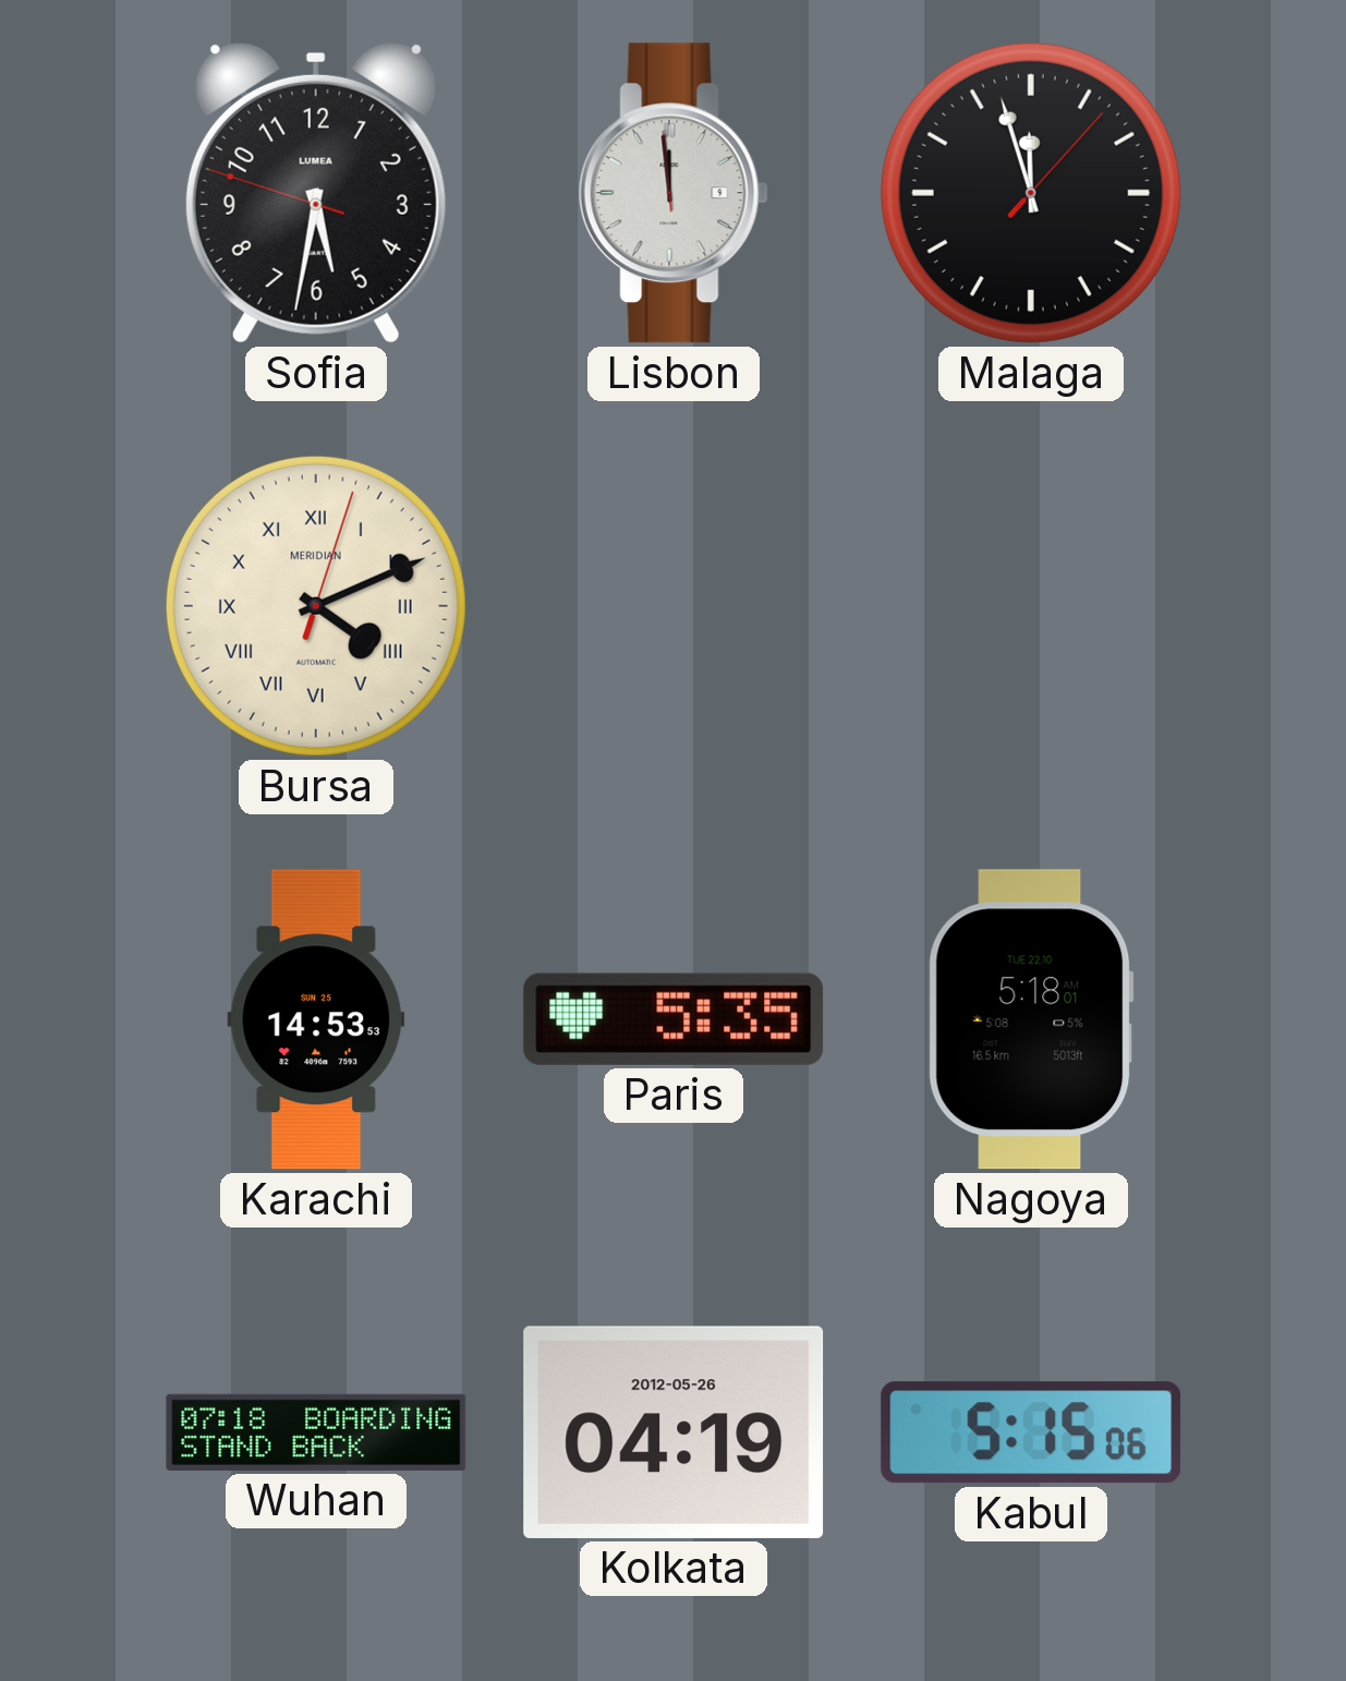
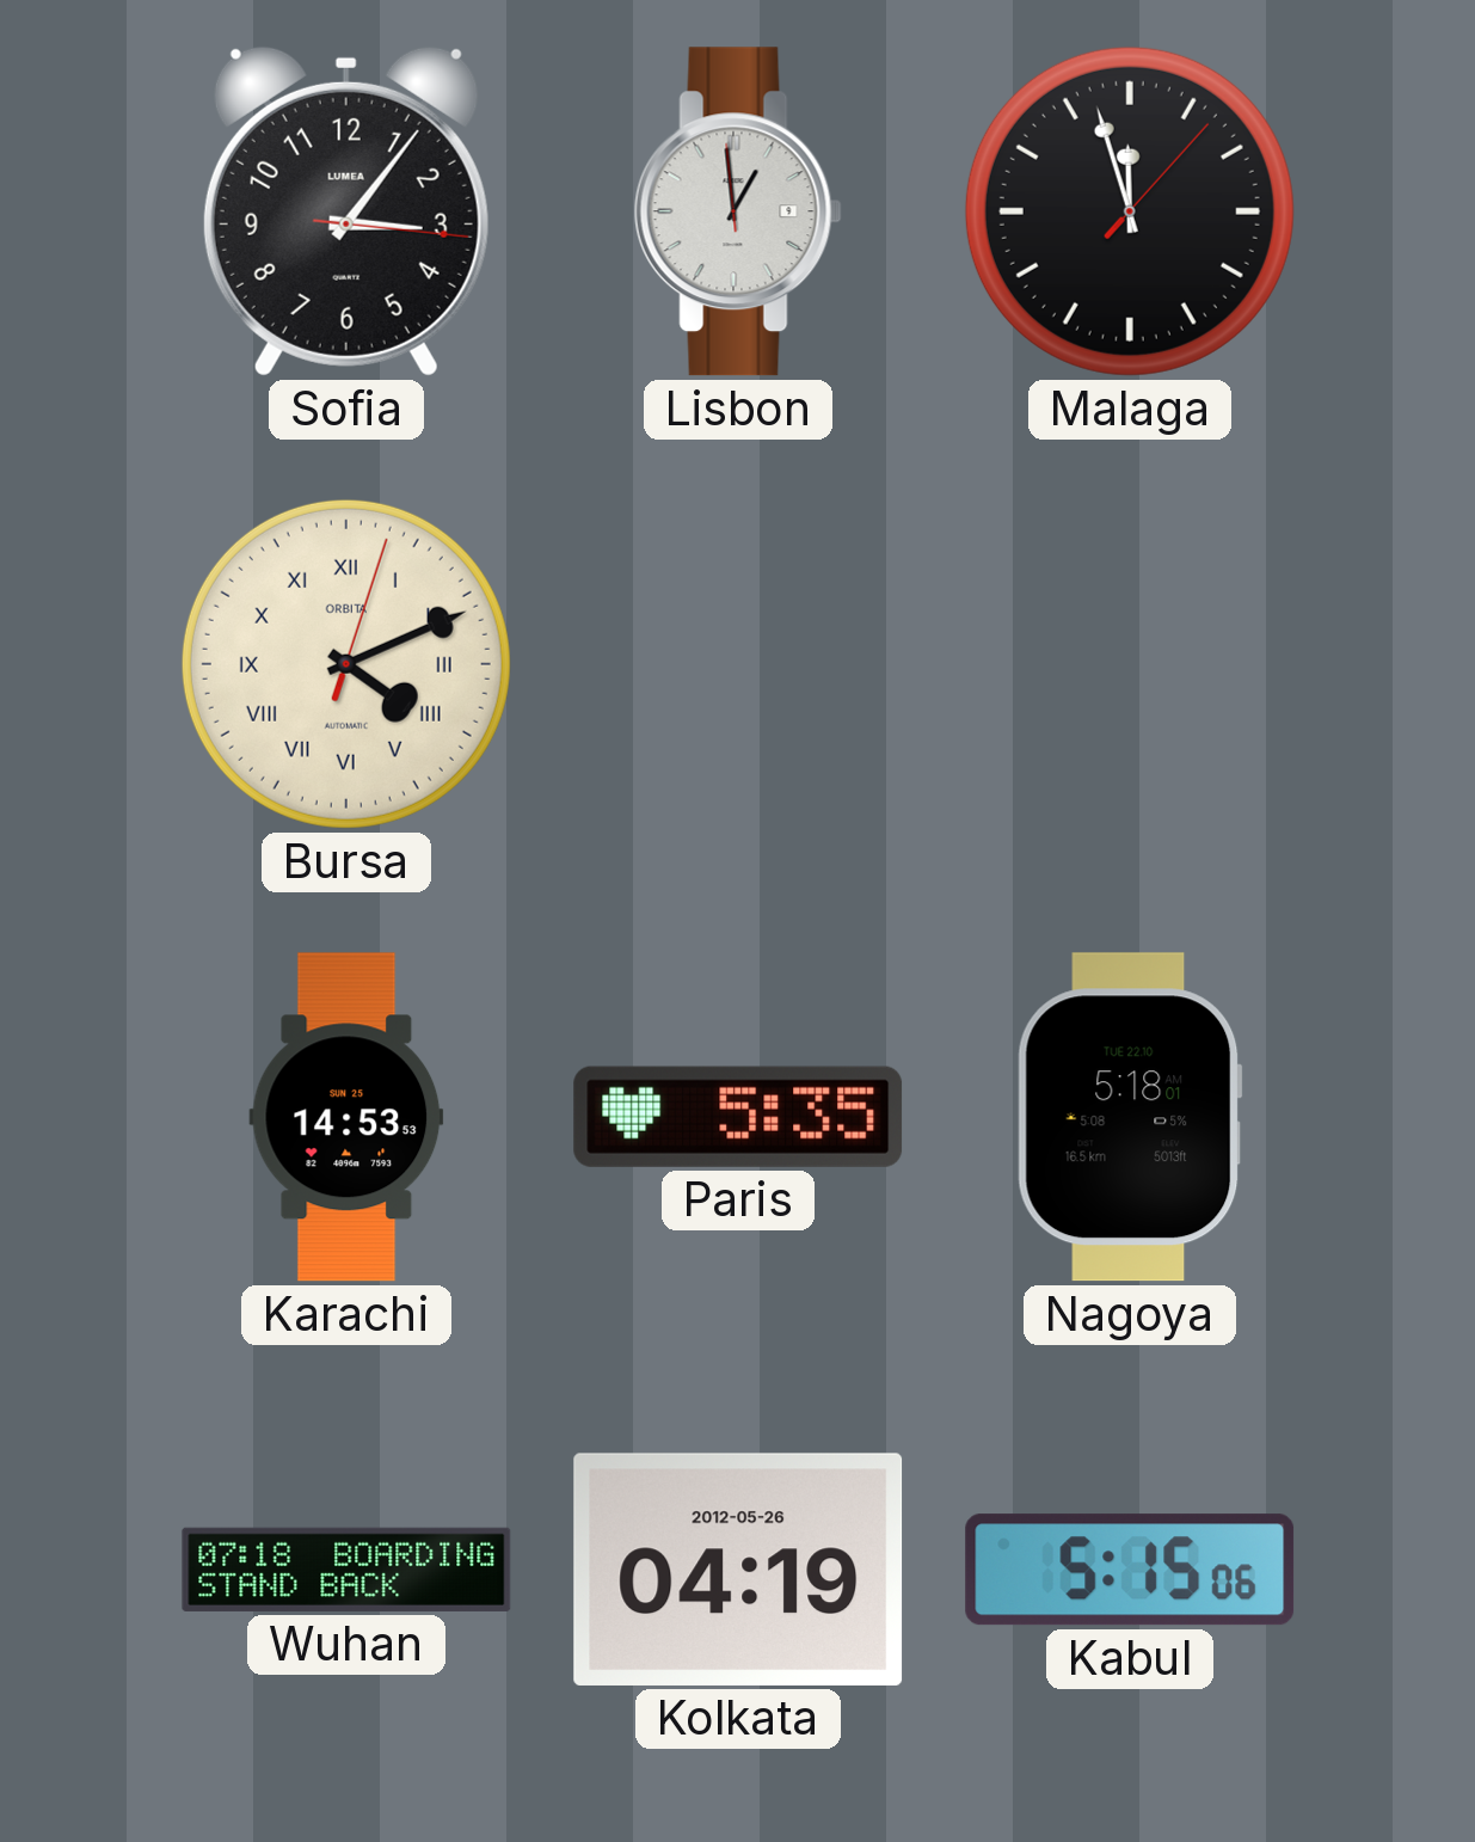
Sofia: 5:31 -> 3:06
Lisbon: 11:58 -> 12:58
Bursa brand: MERIDIAN -> ORBITA
